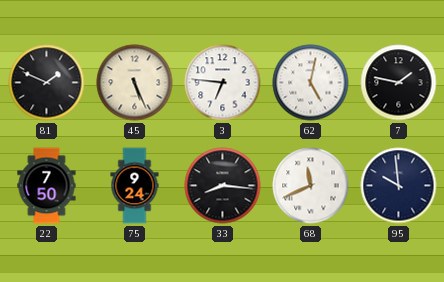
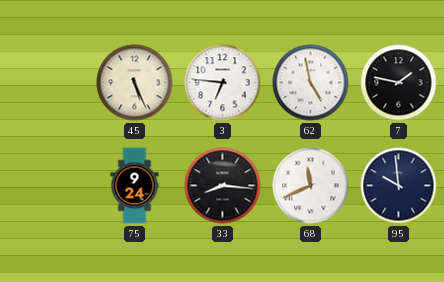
81: 1:49 -> none
62: 5:02 -> 4:58
22: 7:50 -> none
